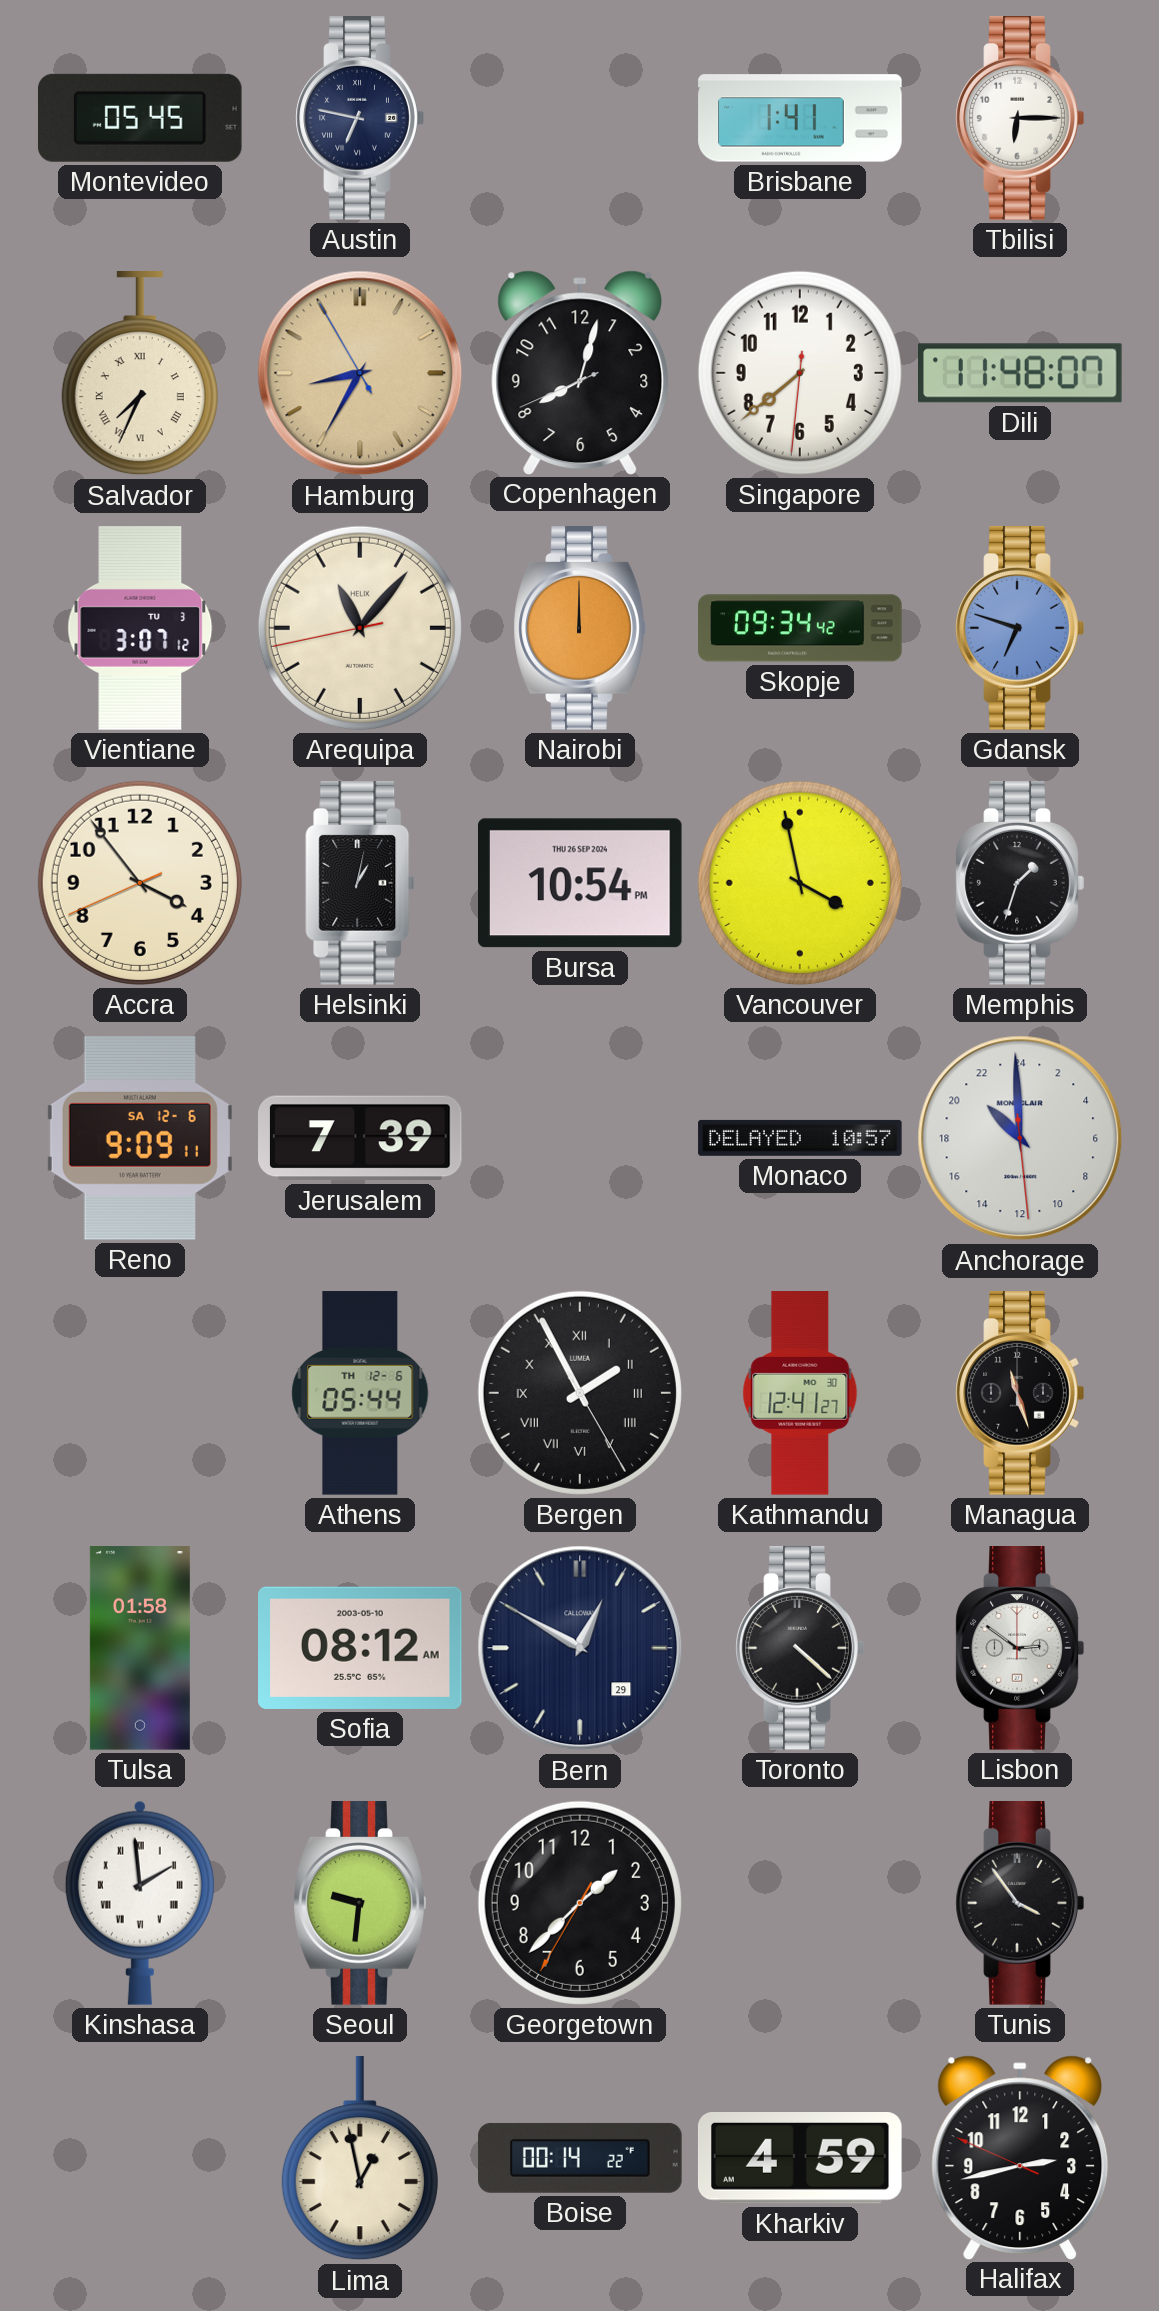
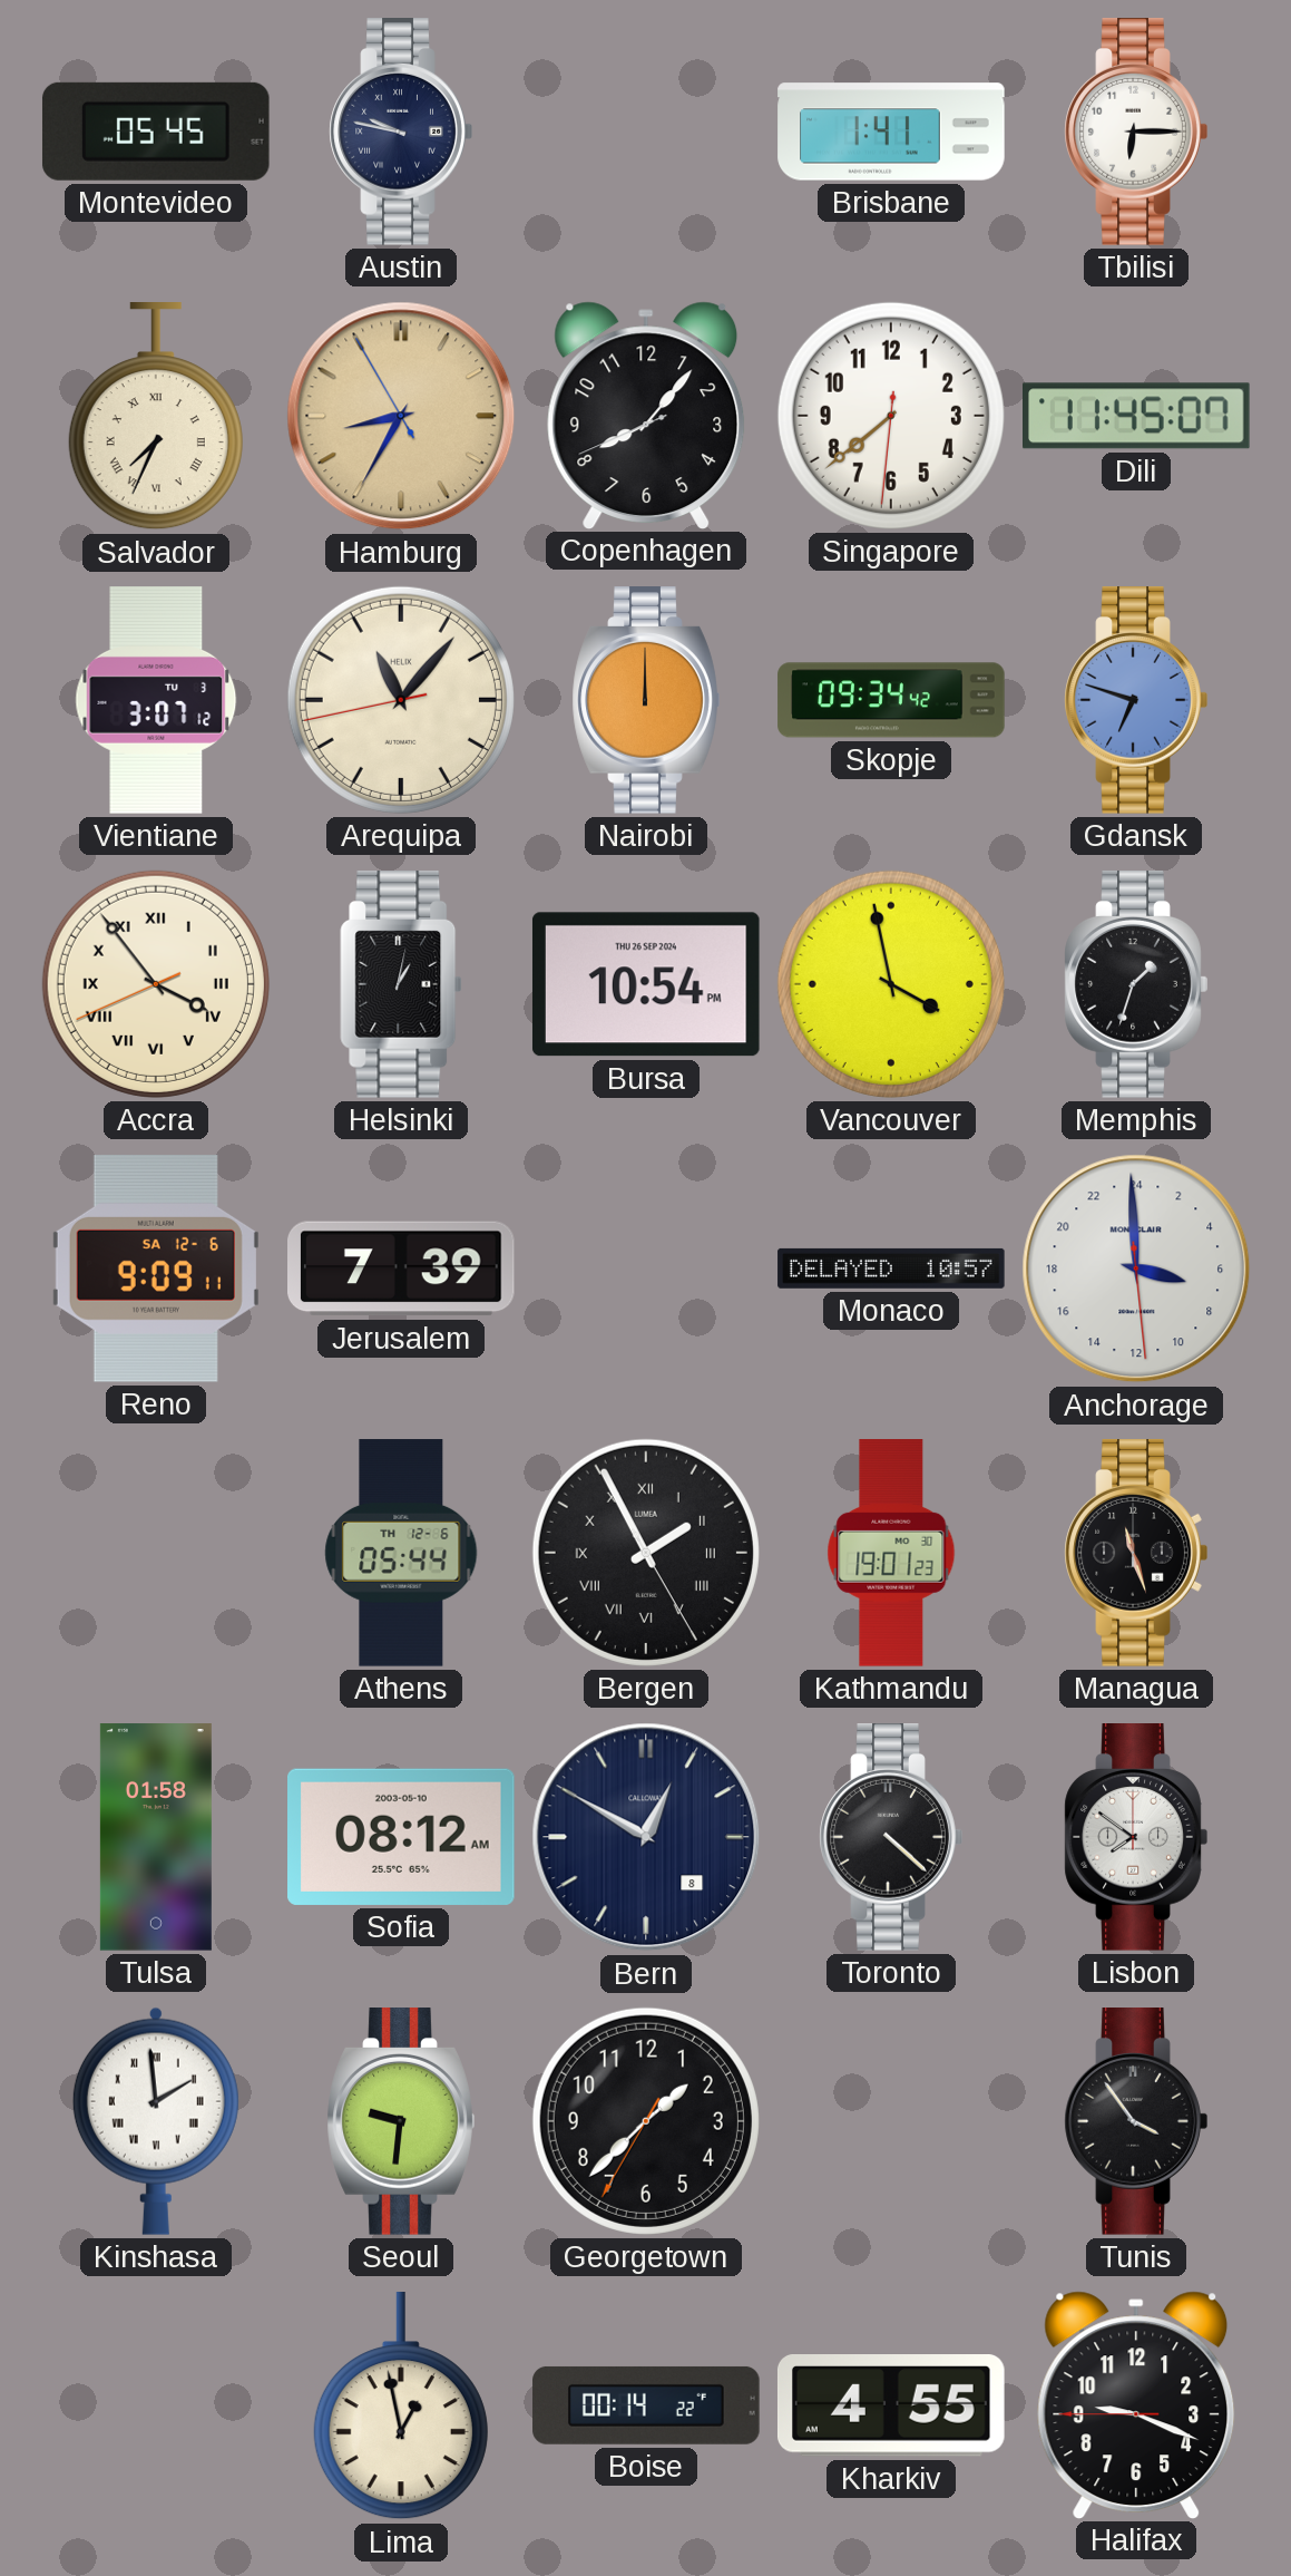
Austin: 6:47 -> 9:47
Copenhagen: 8:02 -> 8:06
Dili: 11:48 -> 11:45
Accra numerals: Arabic -> Roman
Anchorage: 20:59 -> 6:59
Kathmandu: 12:41 -> 19:01
Bern date: 29 -> 8
Lisbon: 2:51 -> 7:51
Kharkiv: 4:59 -> 4:55
Halifax: 2:42 -> 9:18
